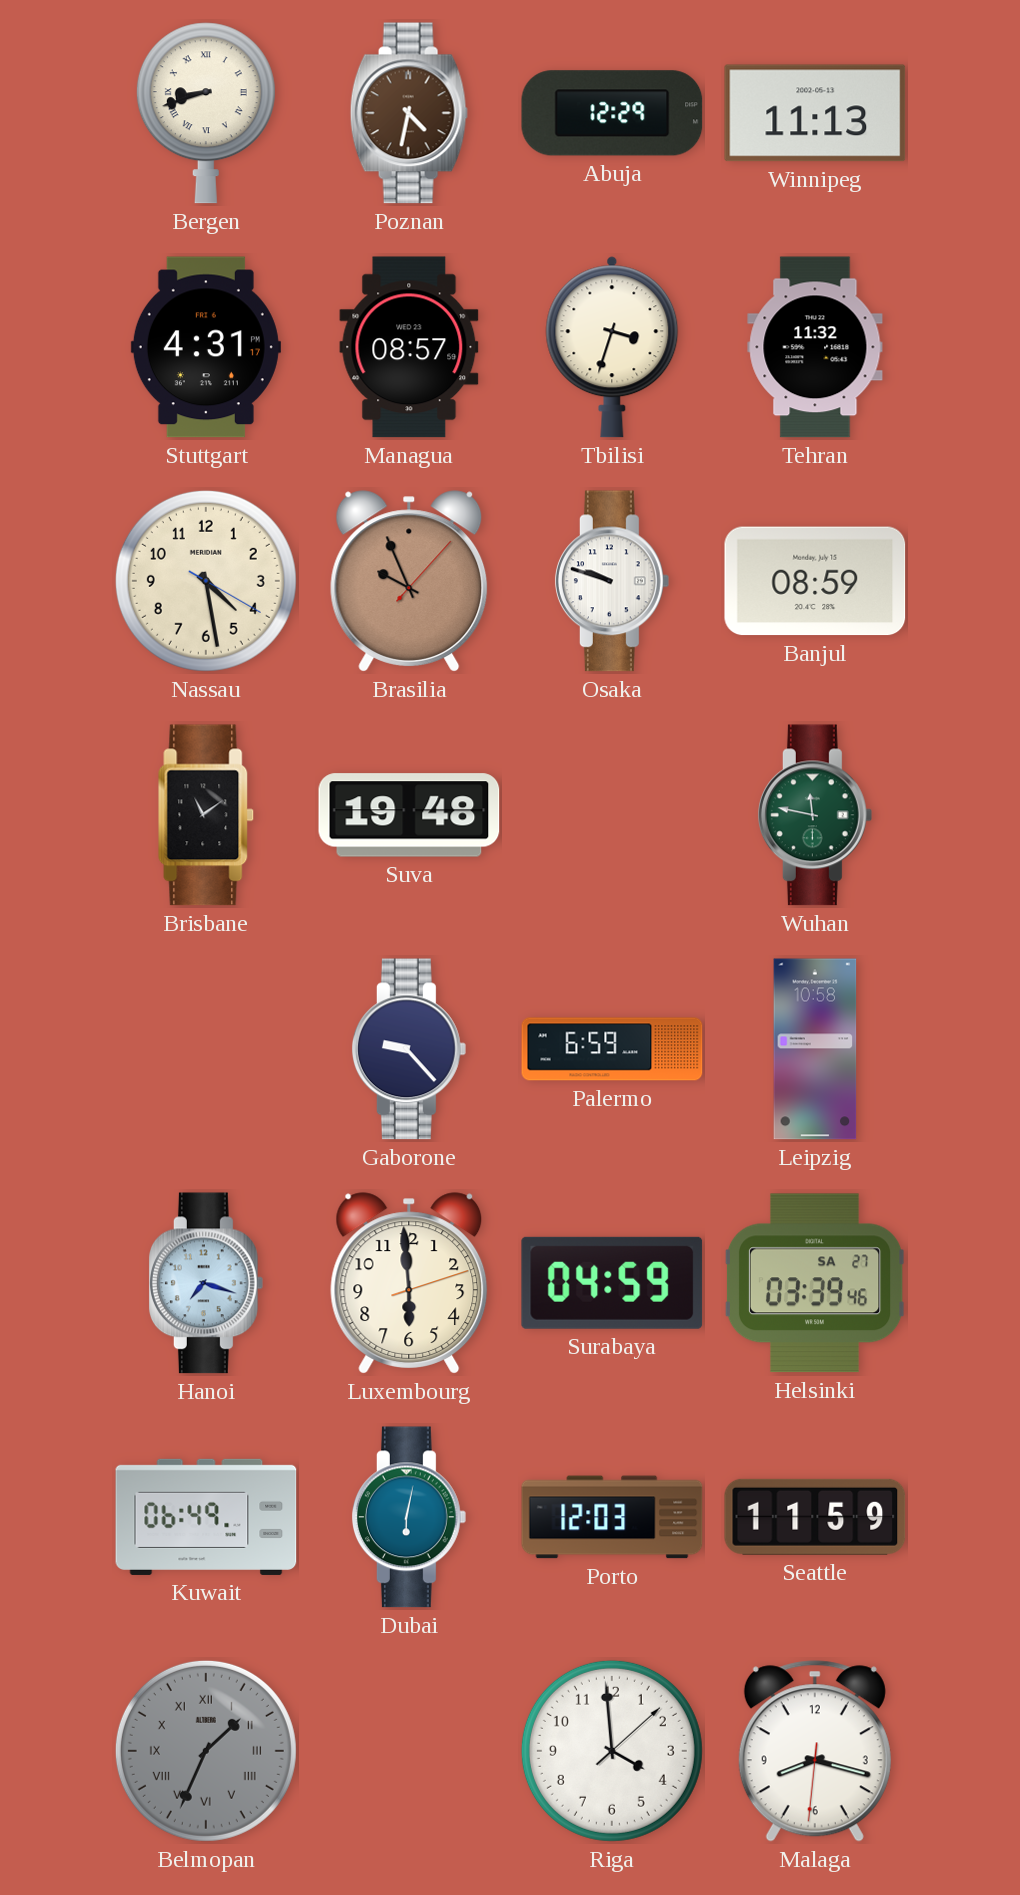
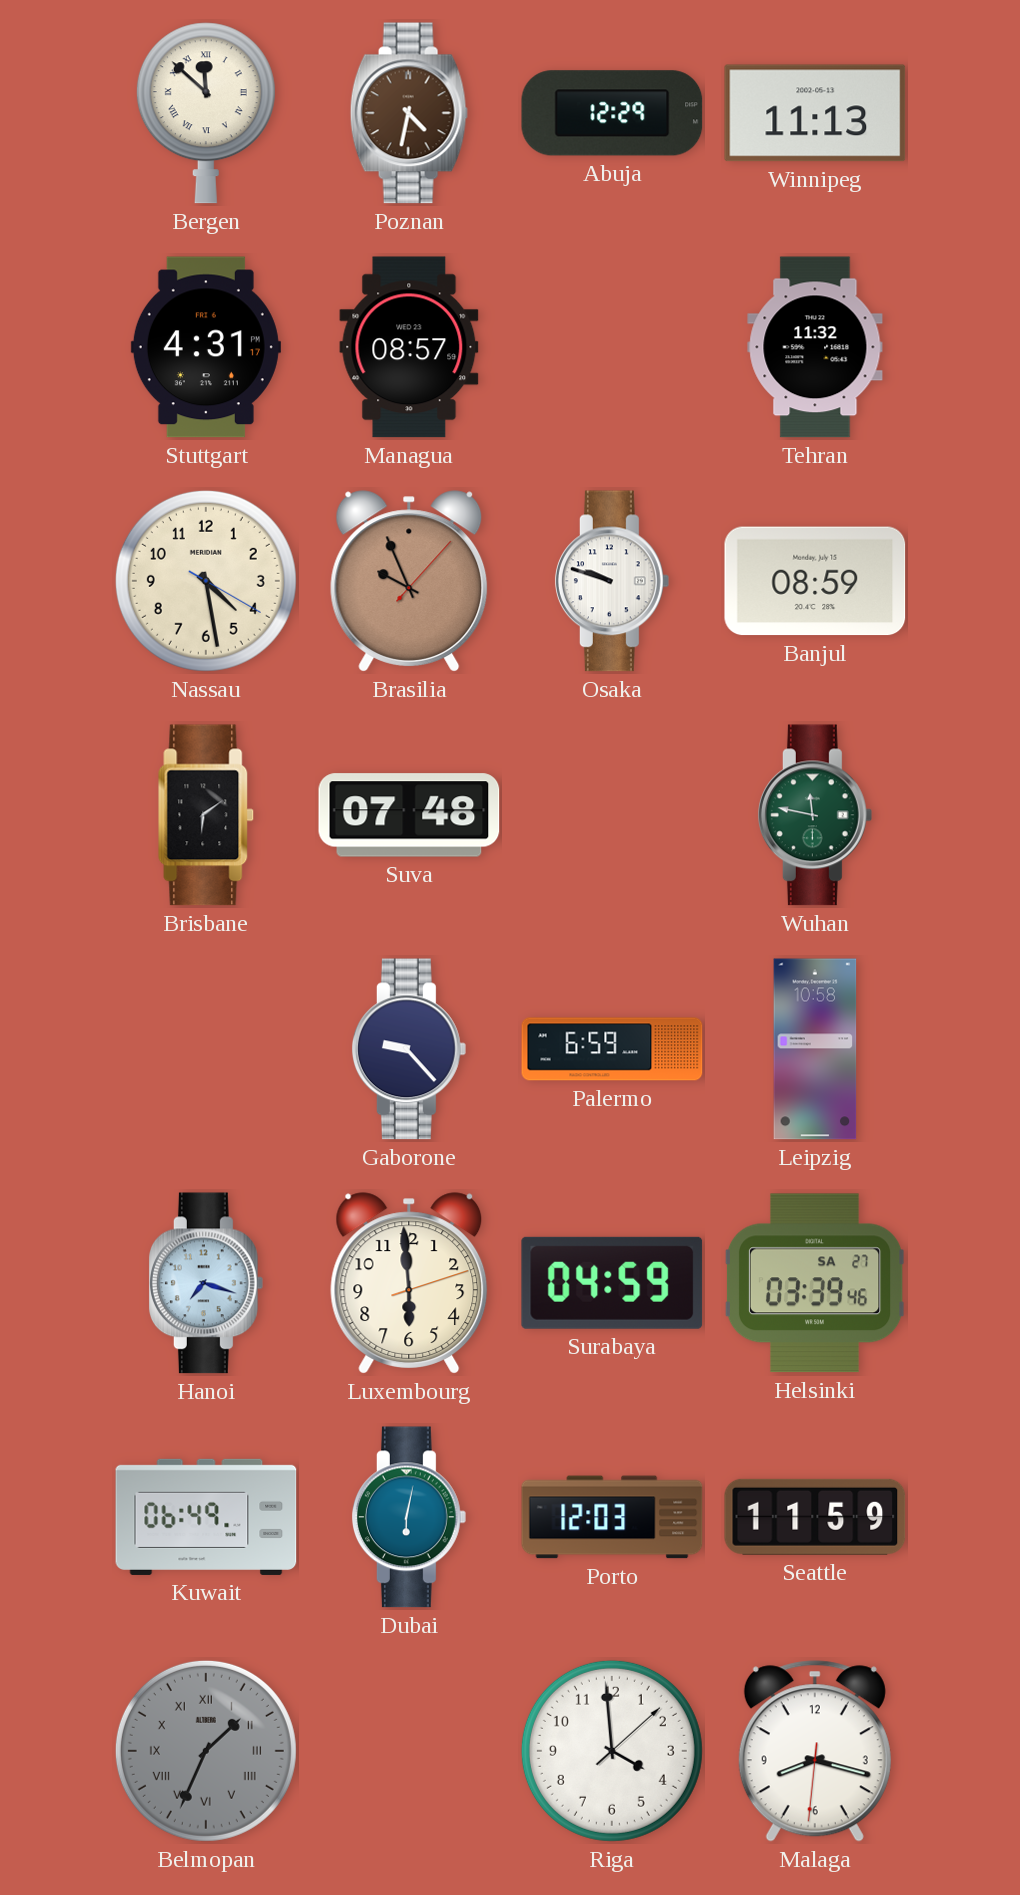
Bergen: 8:42 -> 11:52
Tbilisi: 3:33 -> none
Brisbane: 11:09 -> 6:09
Suva: 19:48 -> 07:48
